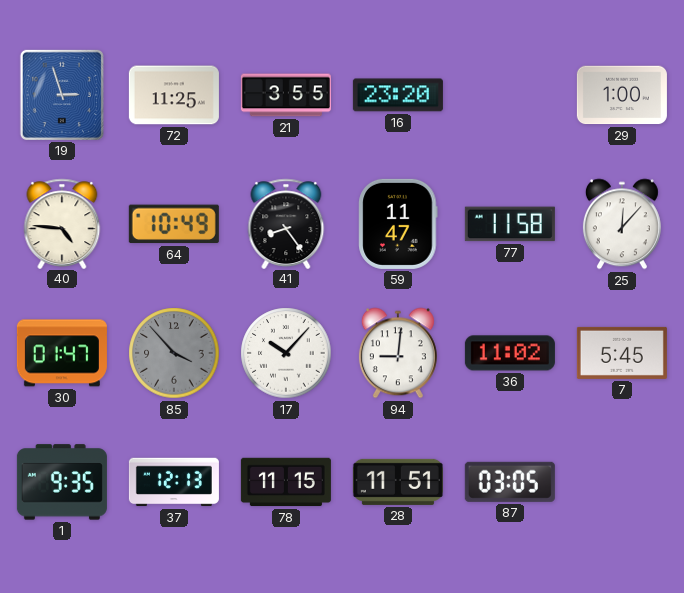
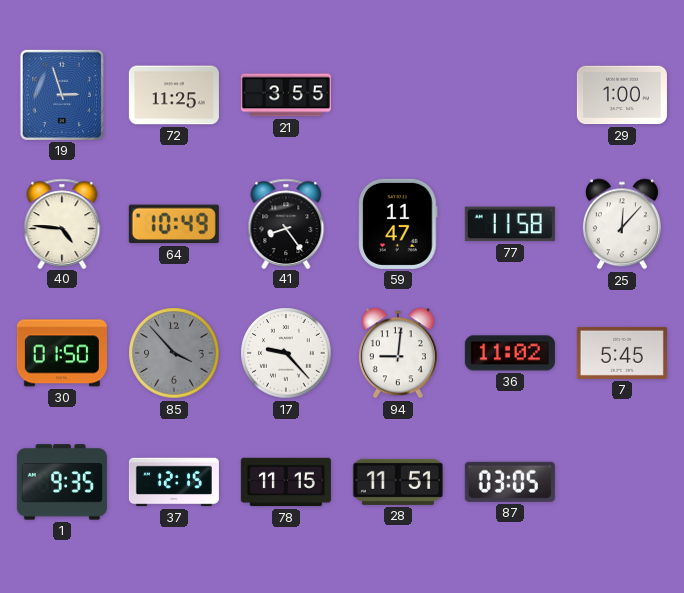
16: 23:20 -> none
30: 01:47 -> 01:50
17: 10:07 -> 9:23
37: 12:13 -> 12:15
